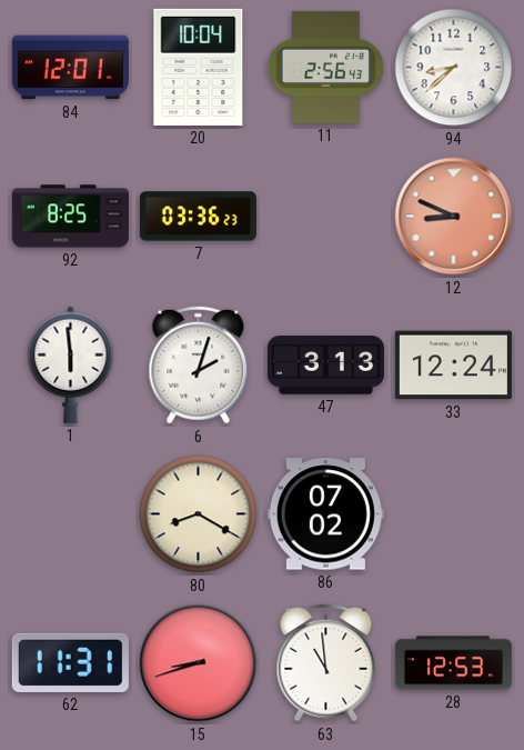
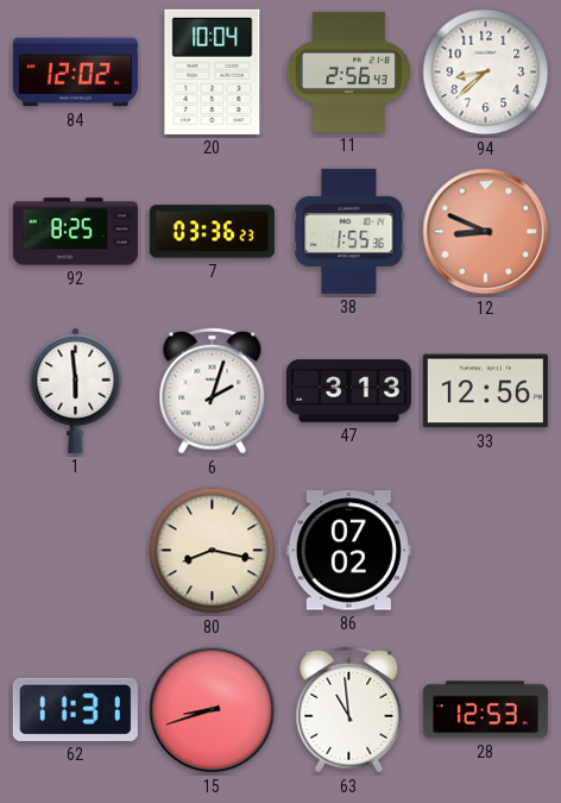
84: 12:01 -> 12:02
38: none -> 1:55
33: 12:24 -> 12:56
80: 8:20 -> 8:17
